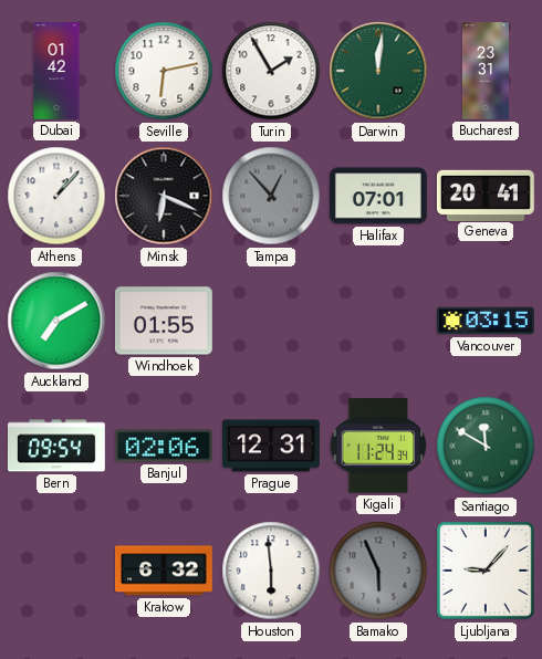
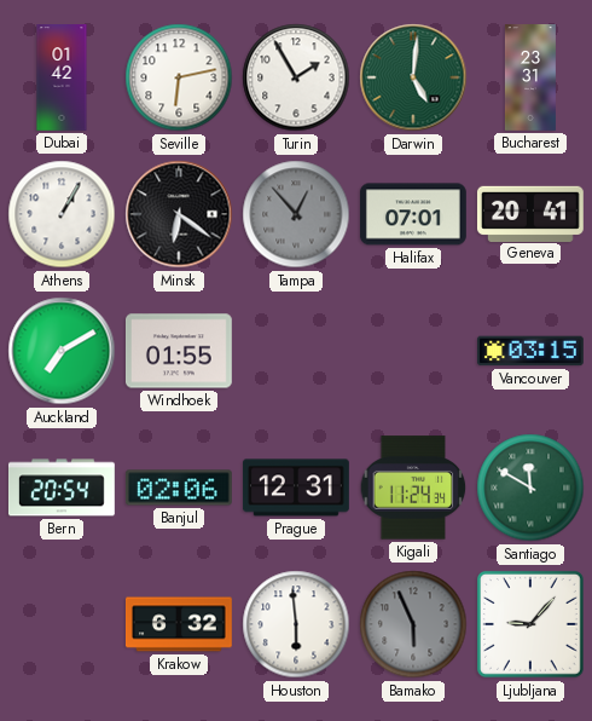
Darwin: 12:01 -> 5:01
Athens: 1:07 -> 1:05
Minsk: 6:19 -> 6:21
Bern: 09:54 -> 20:54
